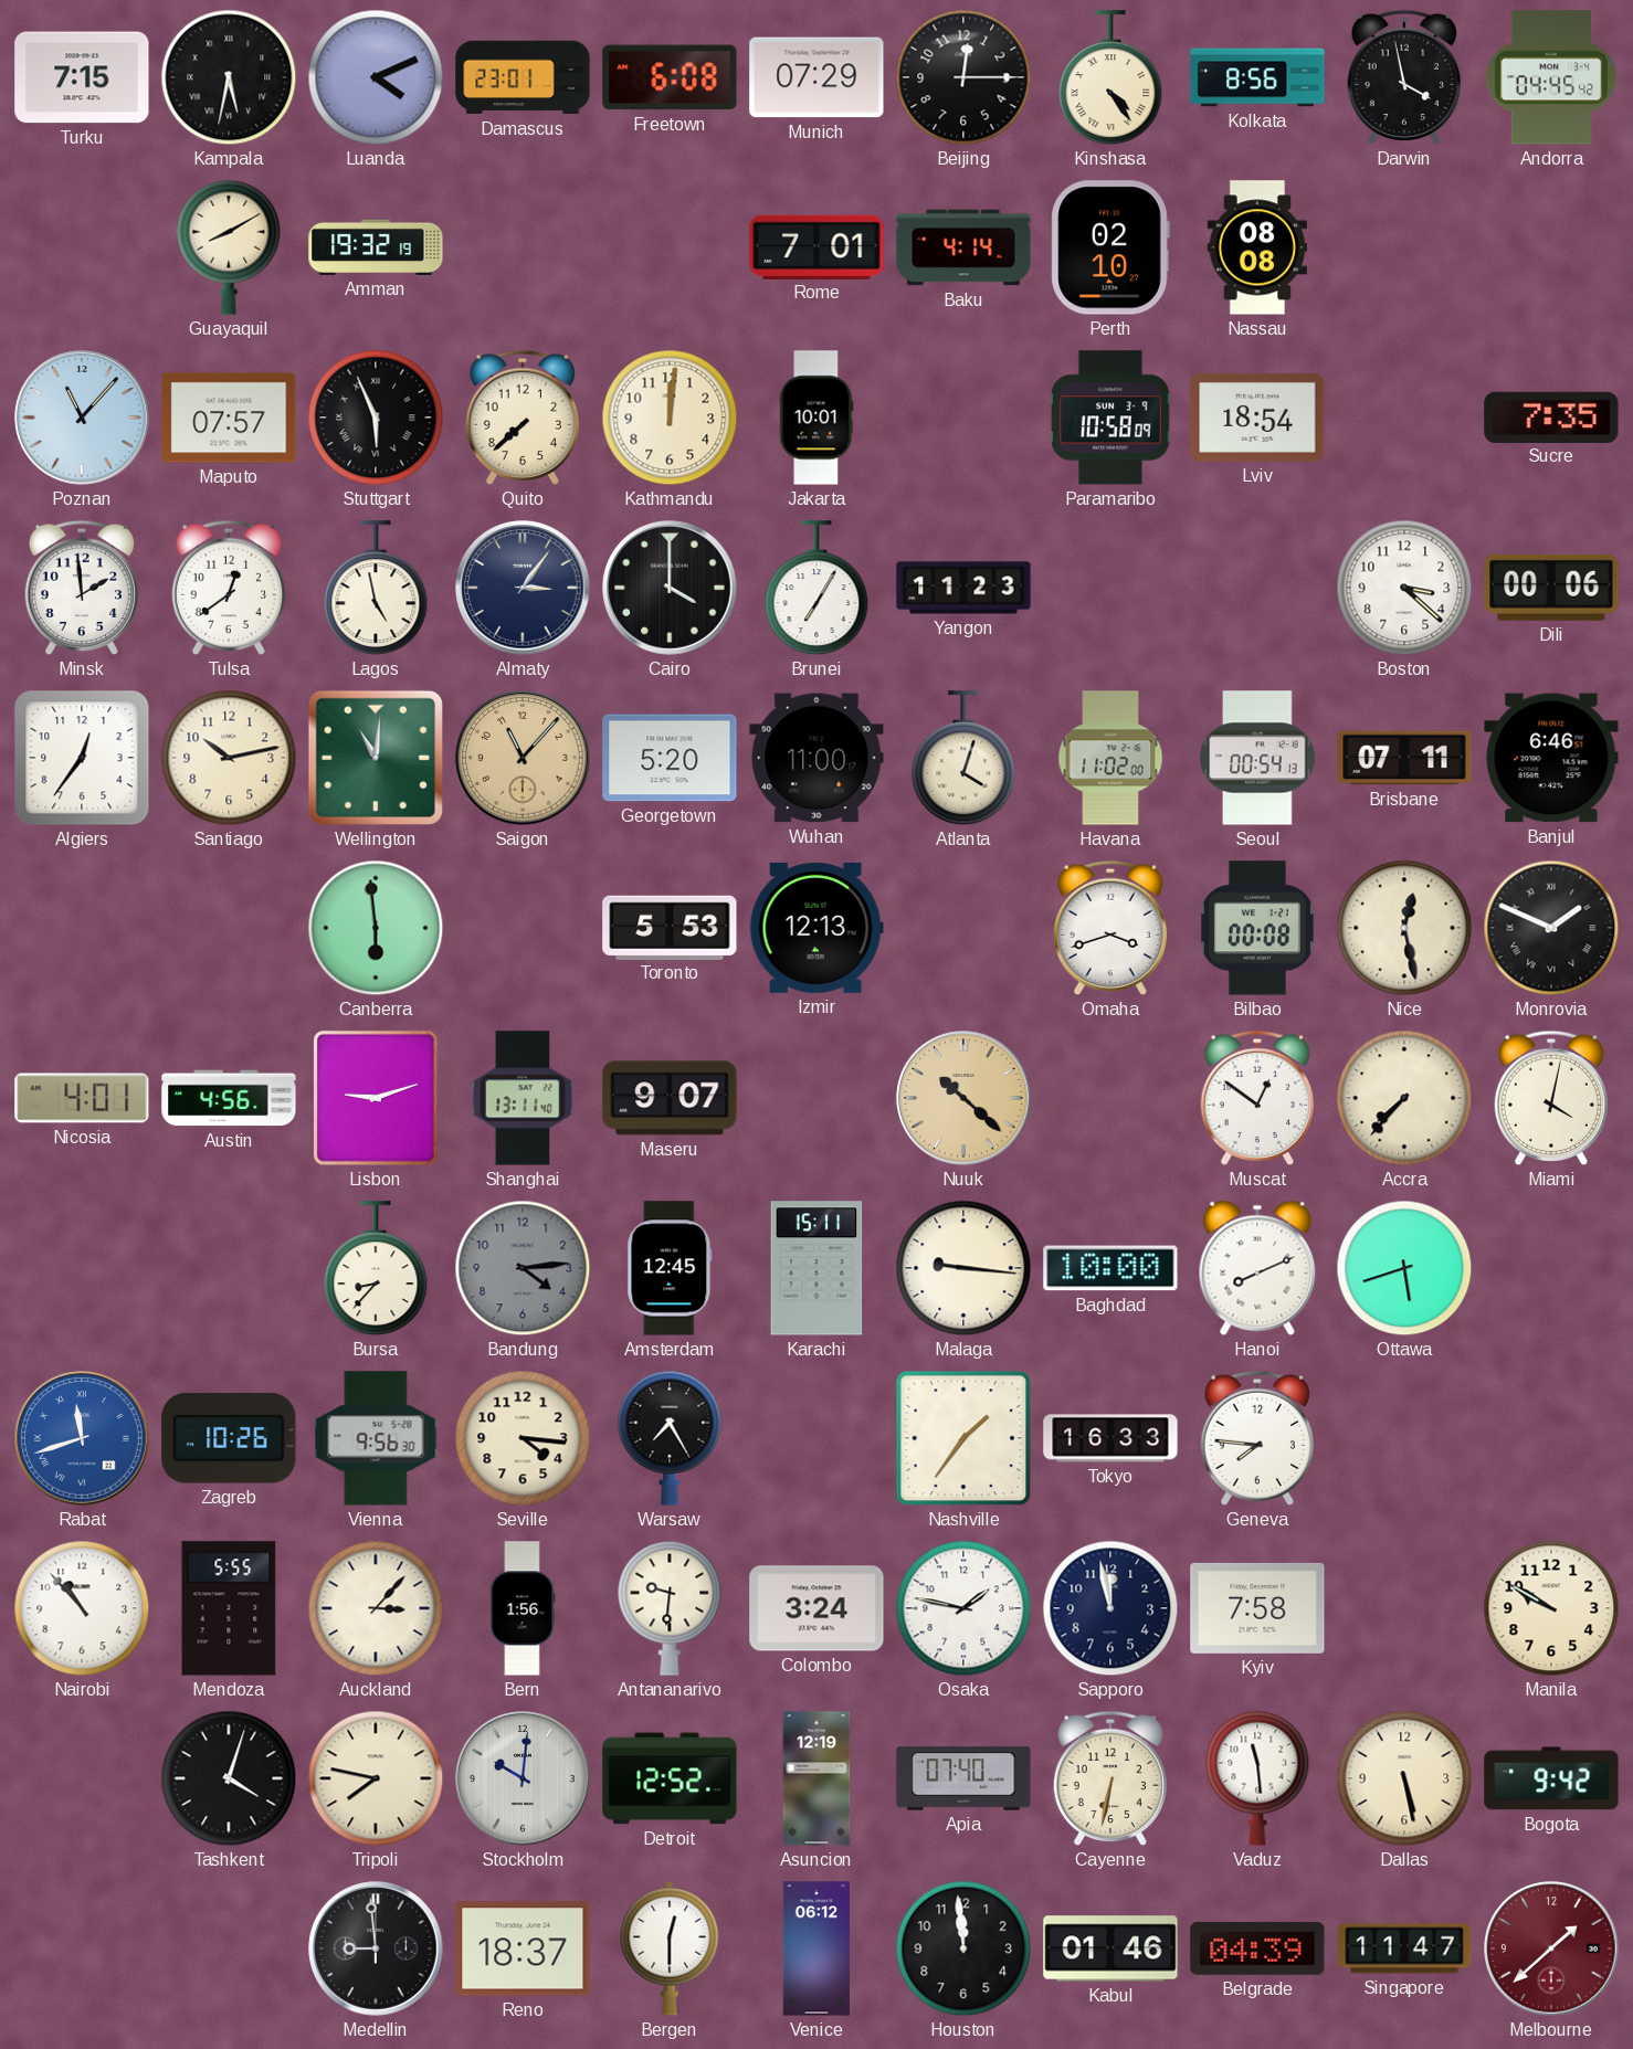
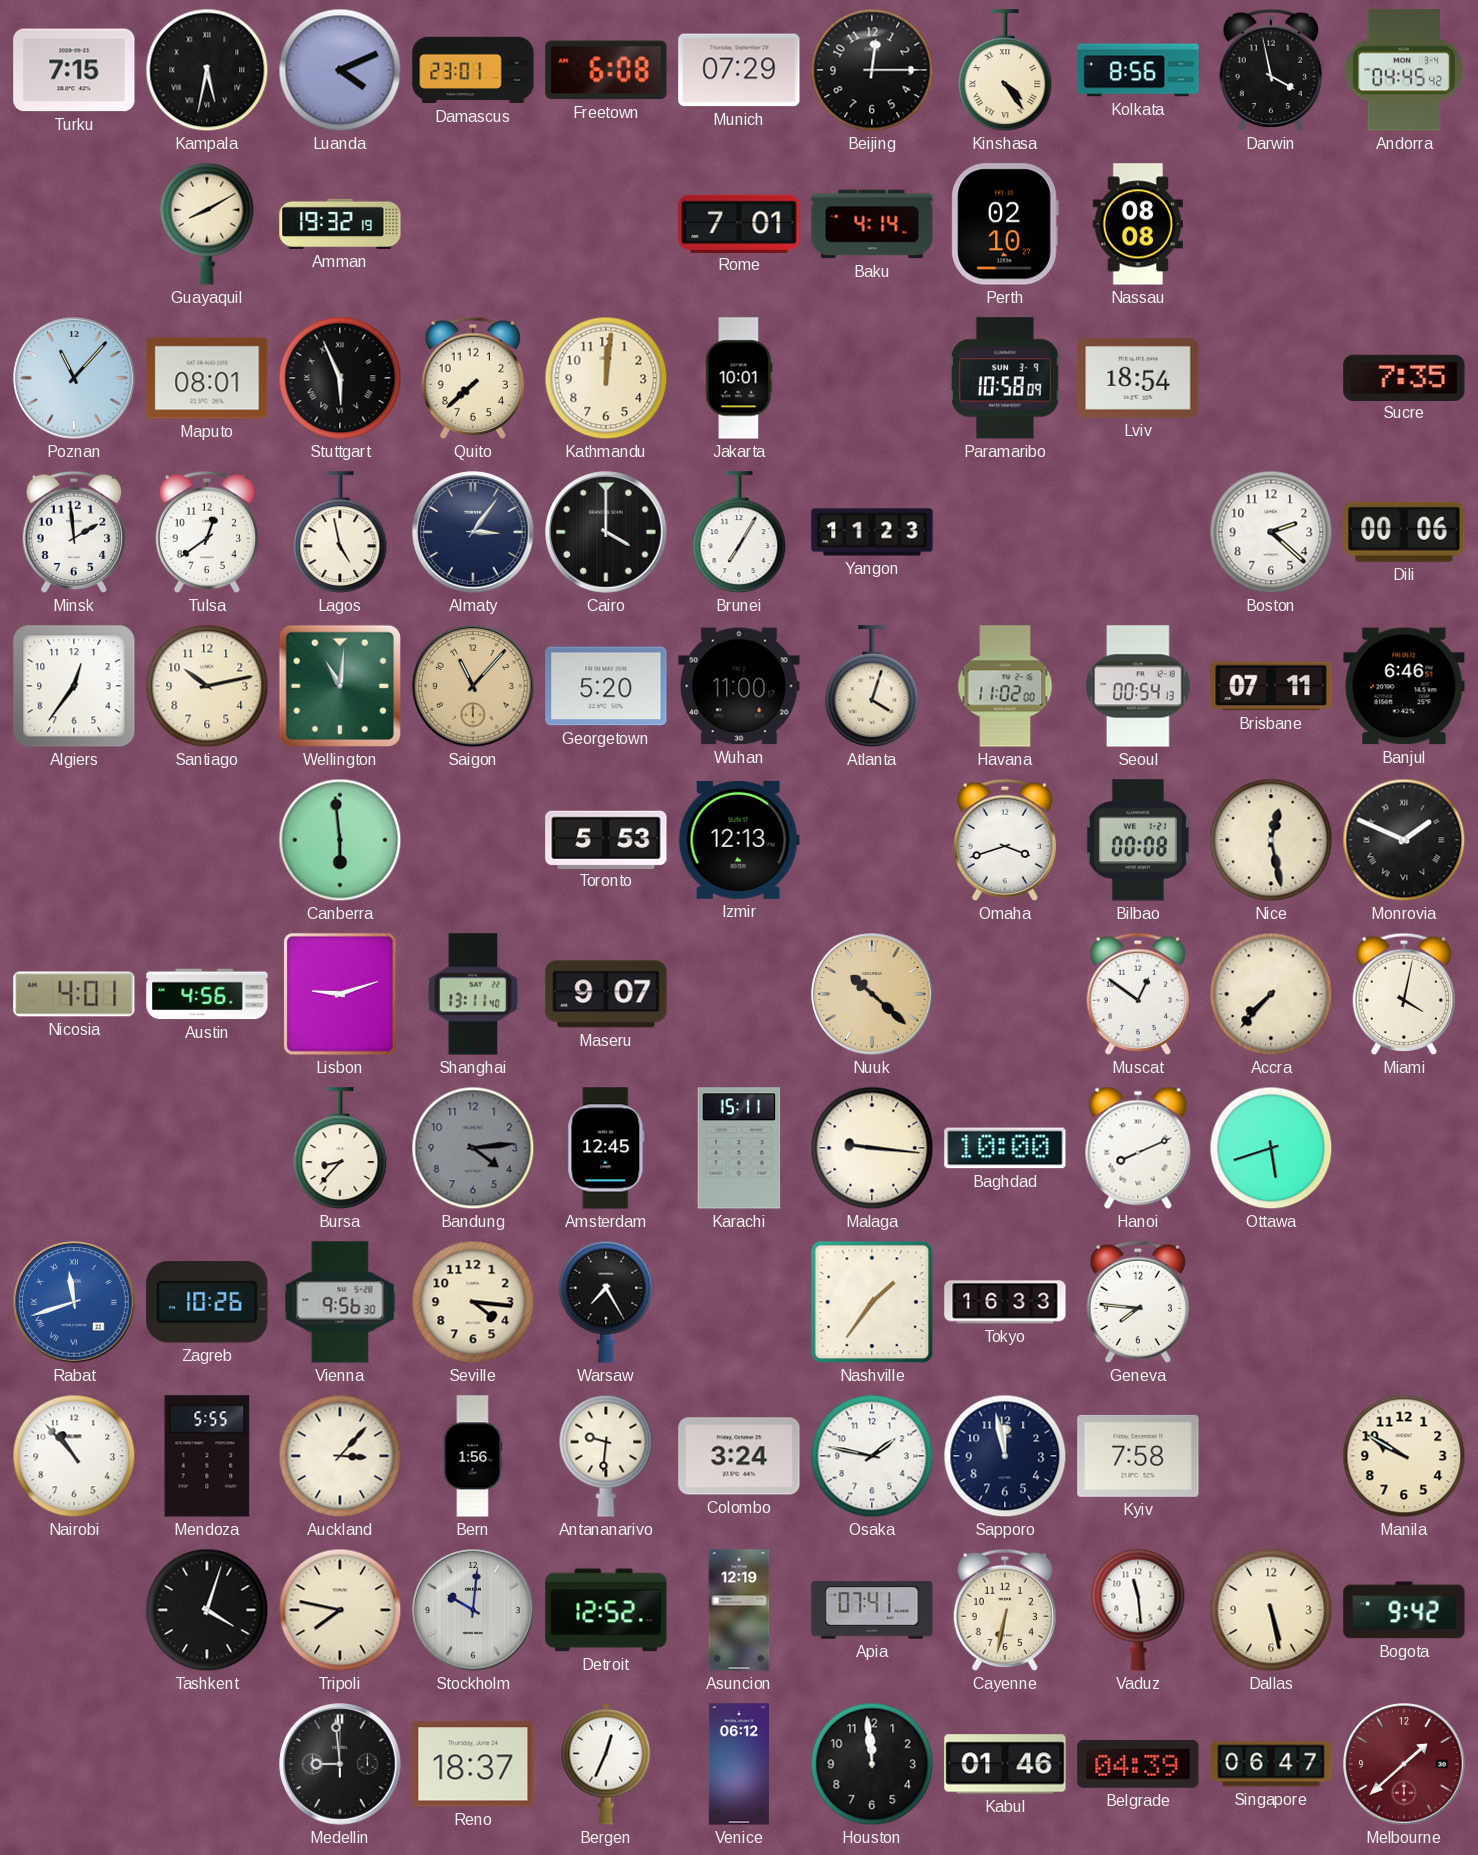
Maputo: 07:57 -> 08:01
Boston: 3:22 -> 2:22
Apia: 07:40 -> 07:41
Bergen: 12:30 -> 12:34
Singapore: 11:47 -> 06:47
